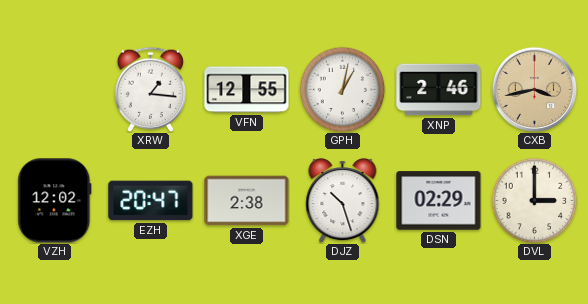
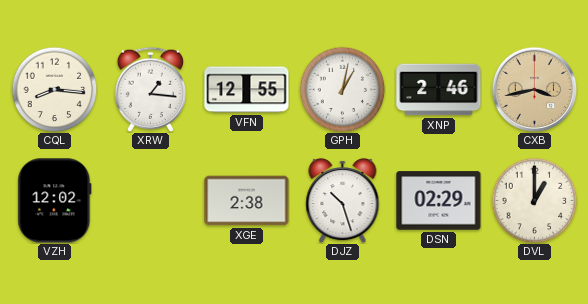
CQL: none -> 8:16
EZH: 20:47 -> none
DVL: 3:00 -> 1:00
